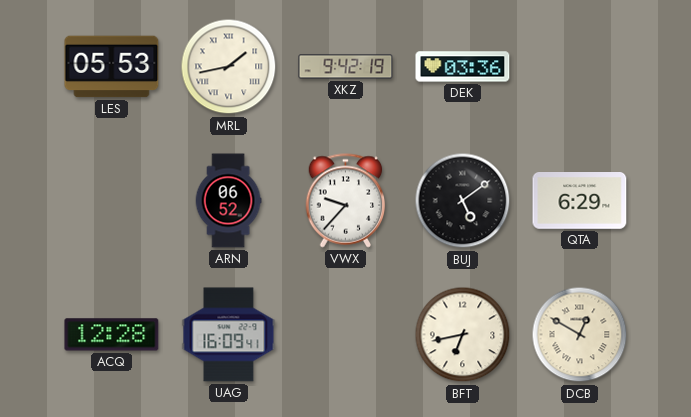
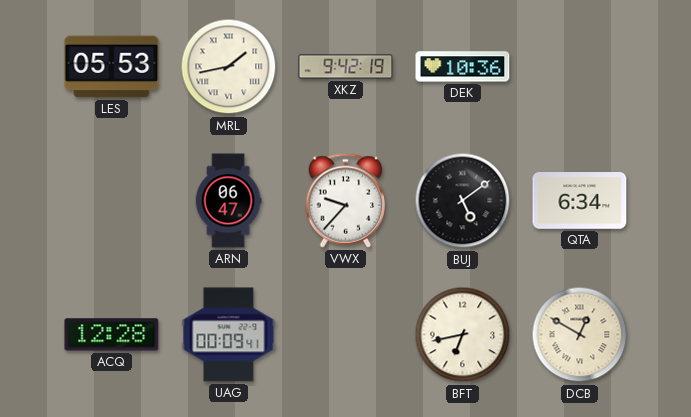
DEK: 03:36 -> 10:36
ARN: 06:52 -> 06:47
QTA: 6:29 -> 6:34
UAG: 16:09 -> 00:09
